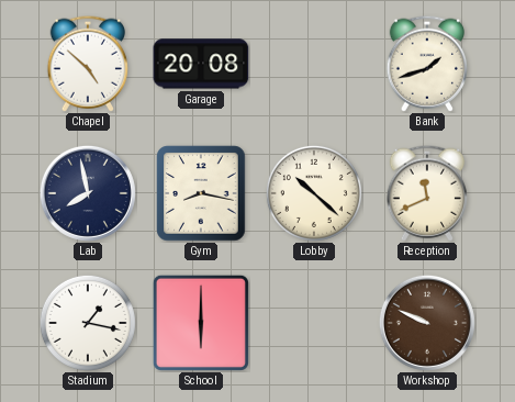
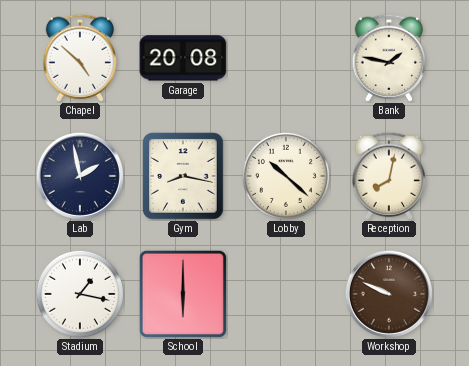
Bank: 1:42 -> 1:47
Lab: 7:58 -> 1:58
Reception: 11:41 -> 8:02
